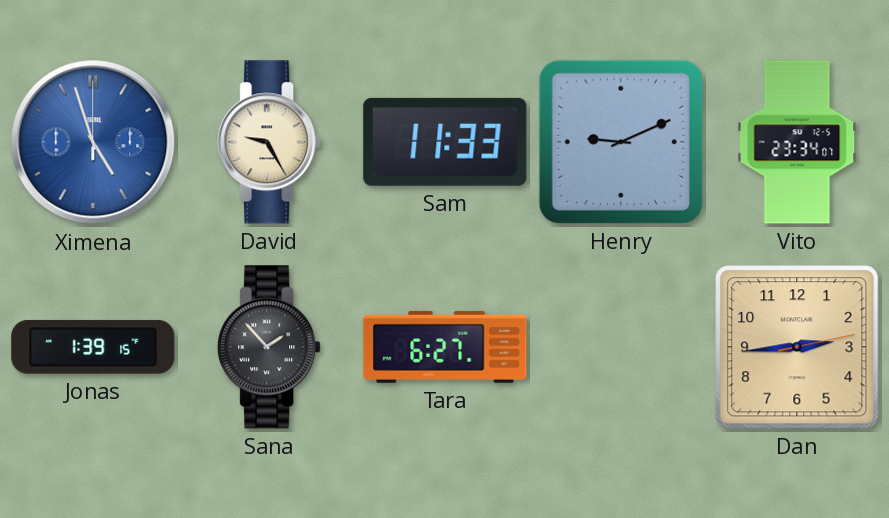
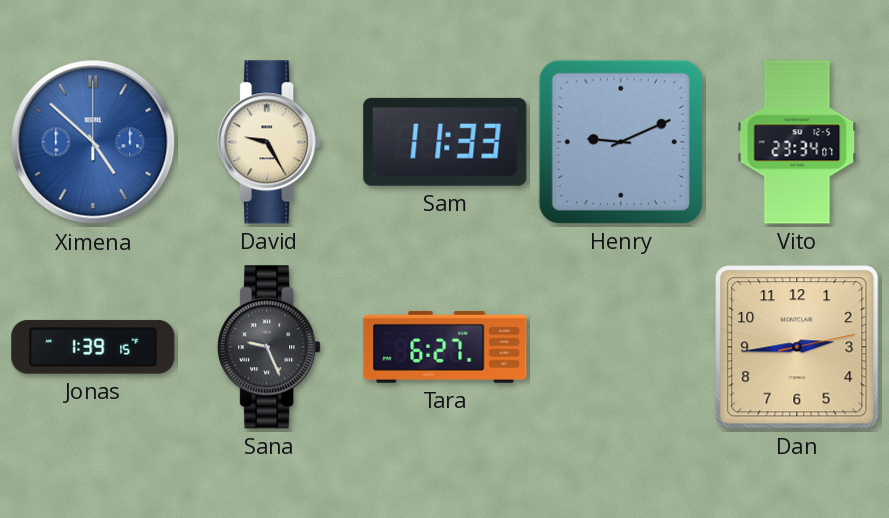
Ximena: 4:57 -> 4:52
Sana: 1:53 -> 9:26
